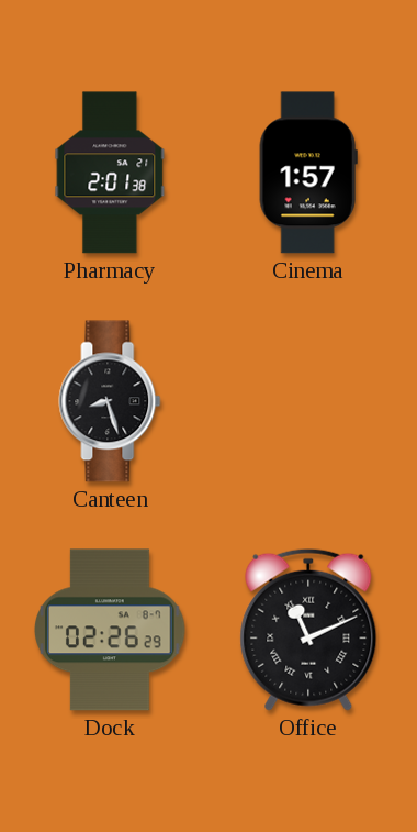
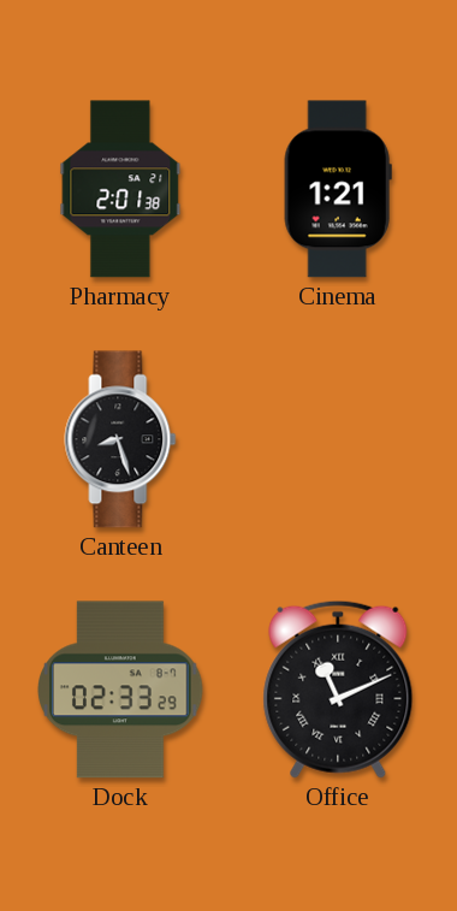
Cinema: 1:57 -> 1:21
Dock: 02:26 -> 02:33
